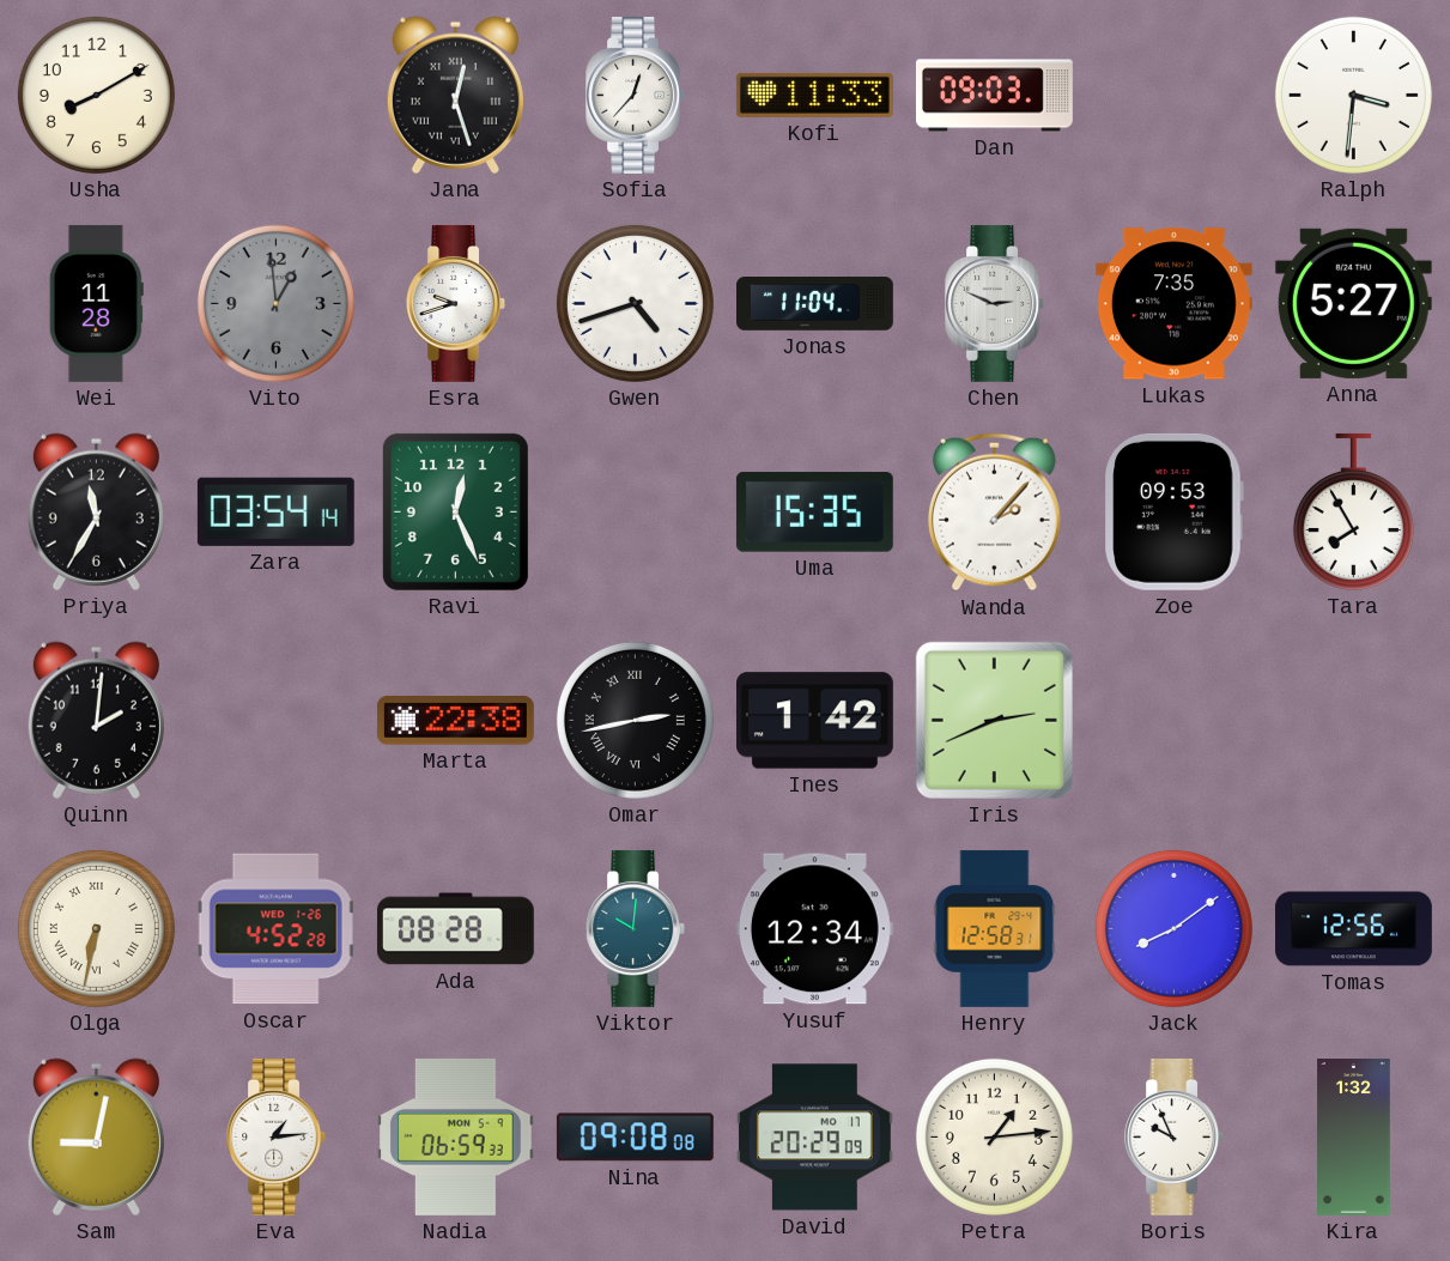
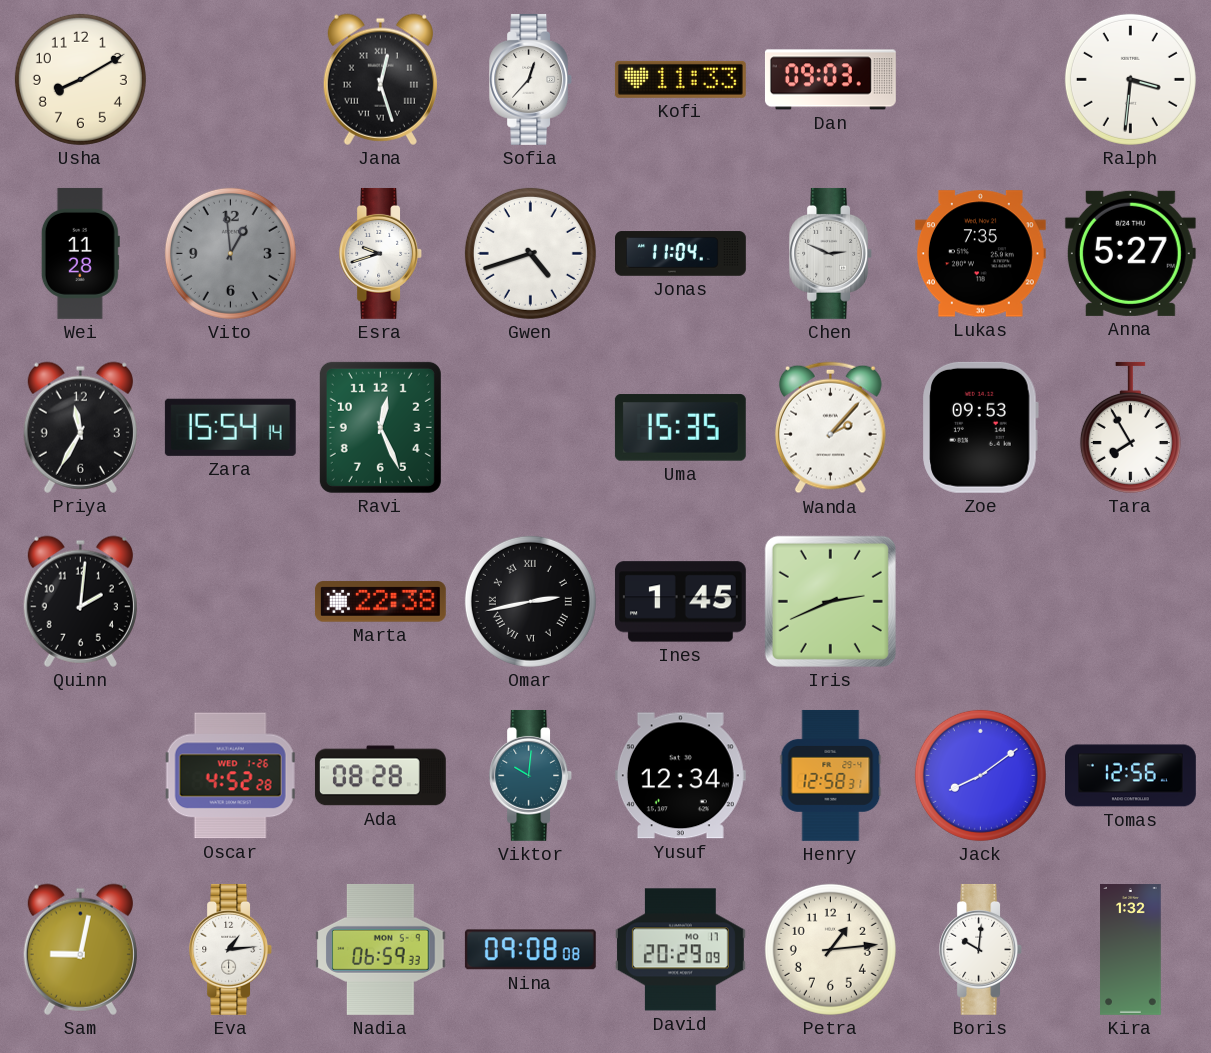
Zara: 03:54 -> 15:54
Ines: 1:42 -> 1:45
Olga: 6:32 -> none
Boris: 9:56 -> 10:01
